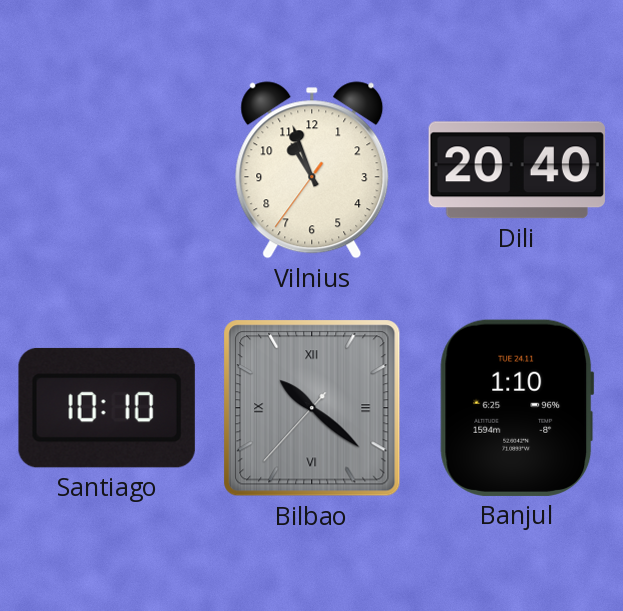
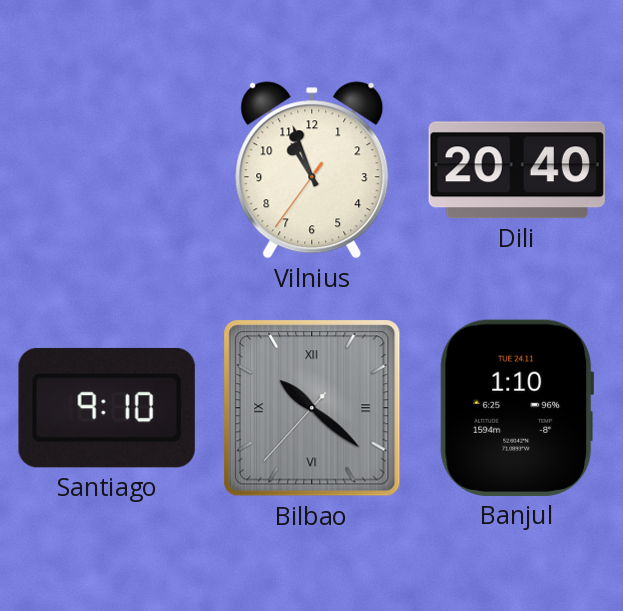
Santiago: 10:10 -> 9:10
